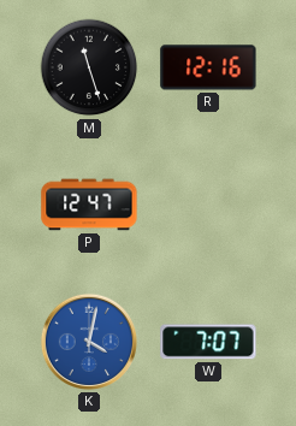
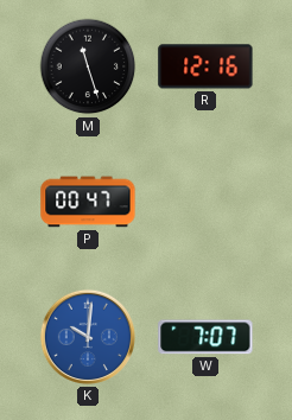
P: 12:47 -> 00:47
K: 4:02 -> 10:01
